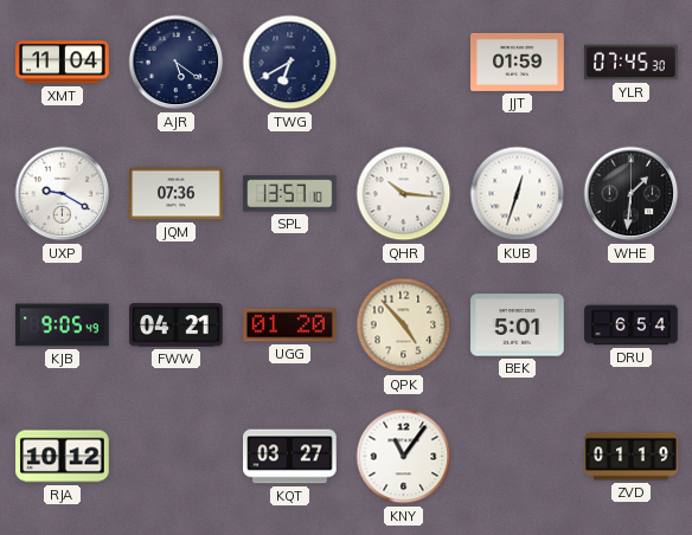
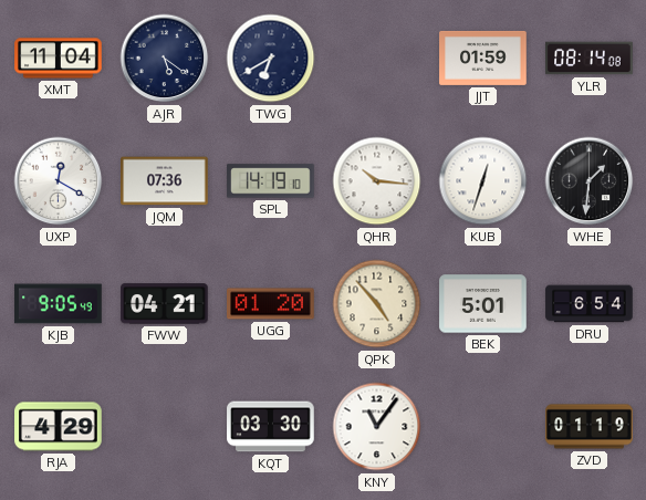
YLR: 07:45 -> 08:14
UXP: 9:20 -> 12:20
SPL: 13:57 -> 14:19
RJA: 10:12 -> 4:29
KQT: 03:27 -> 03:30
